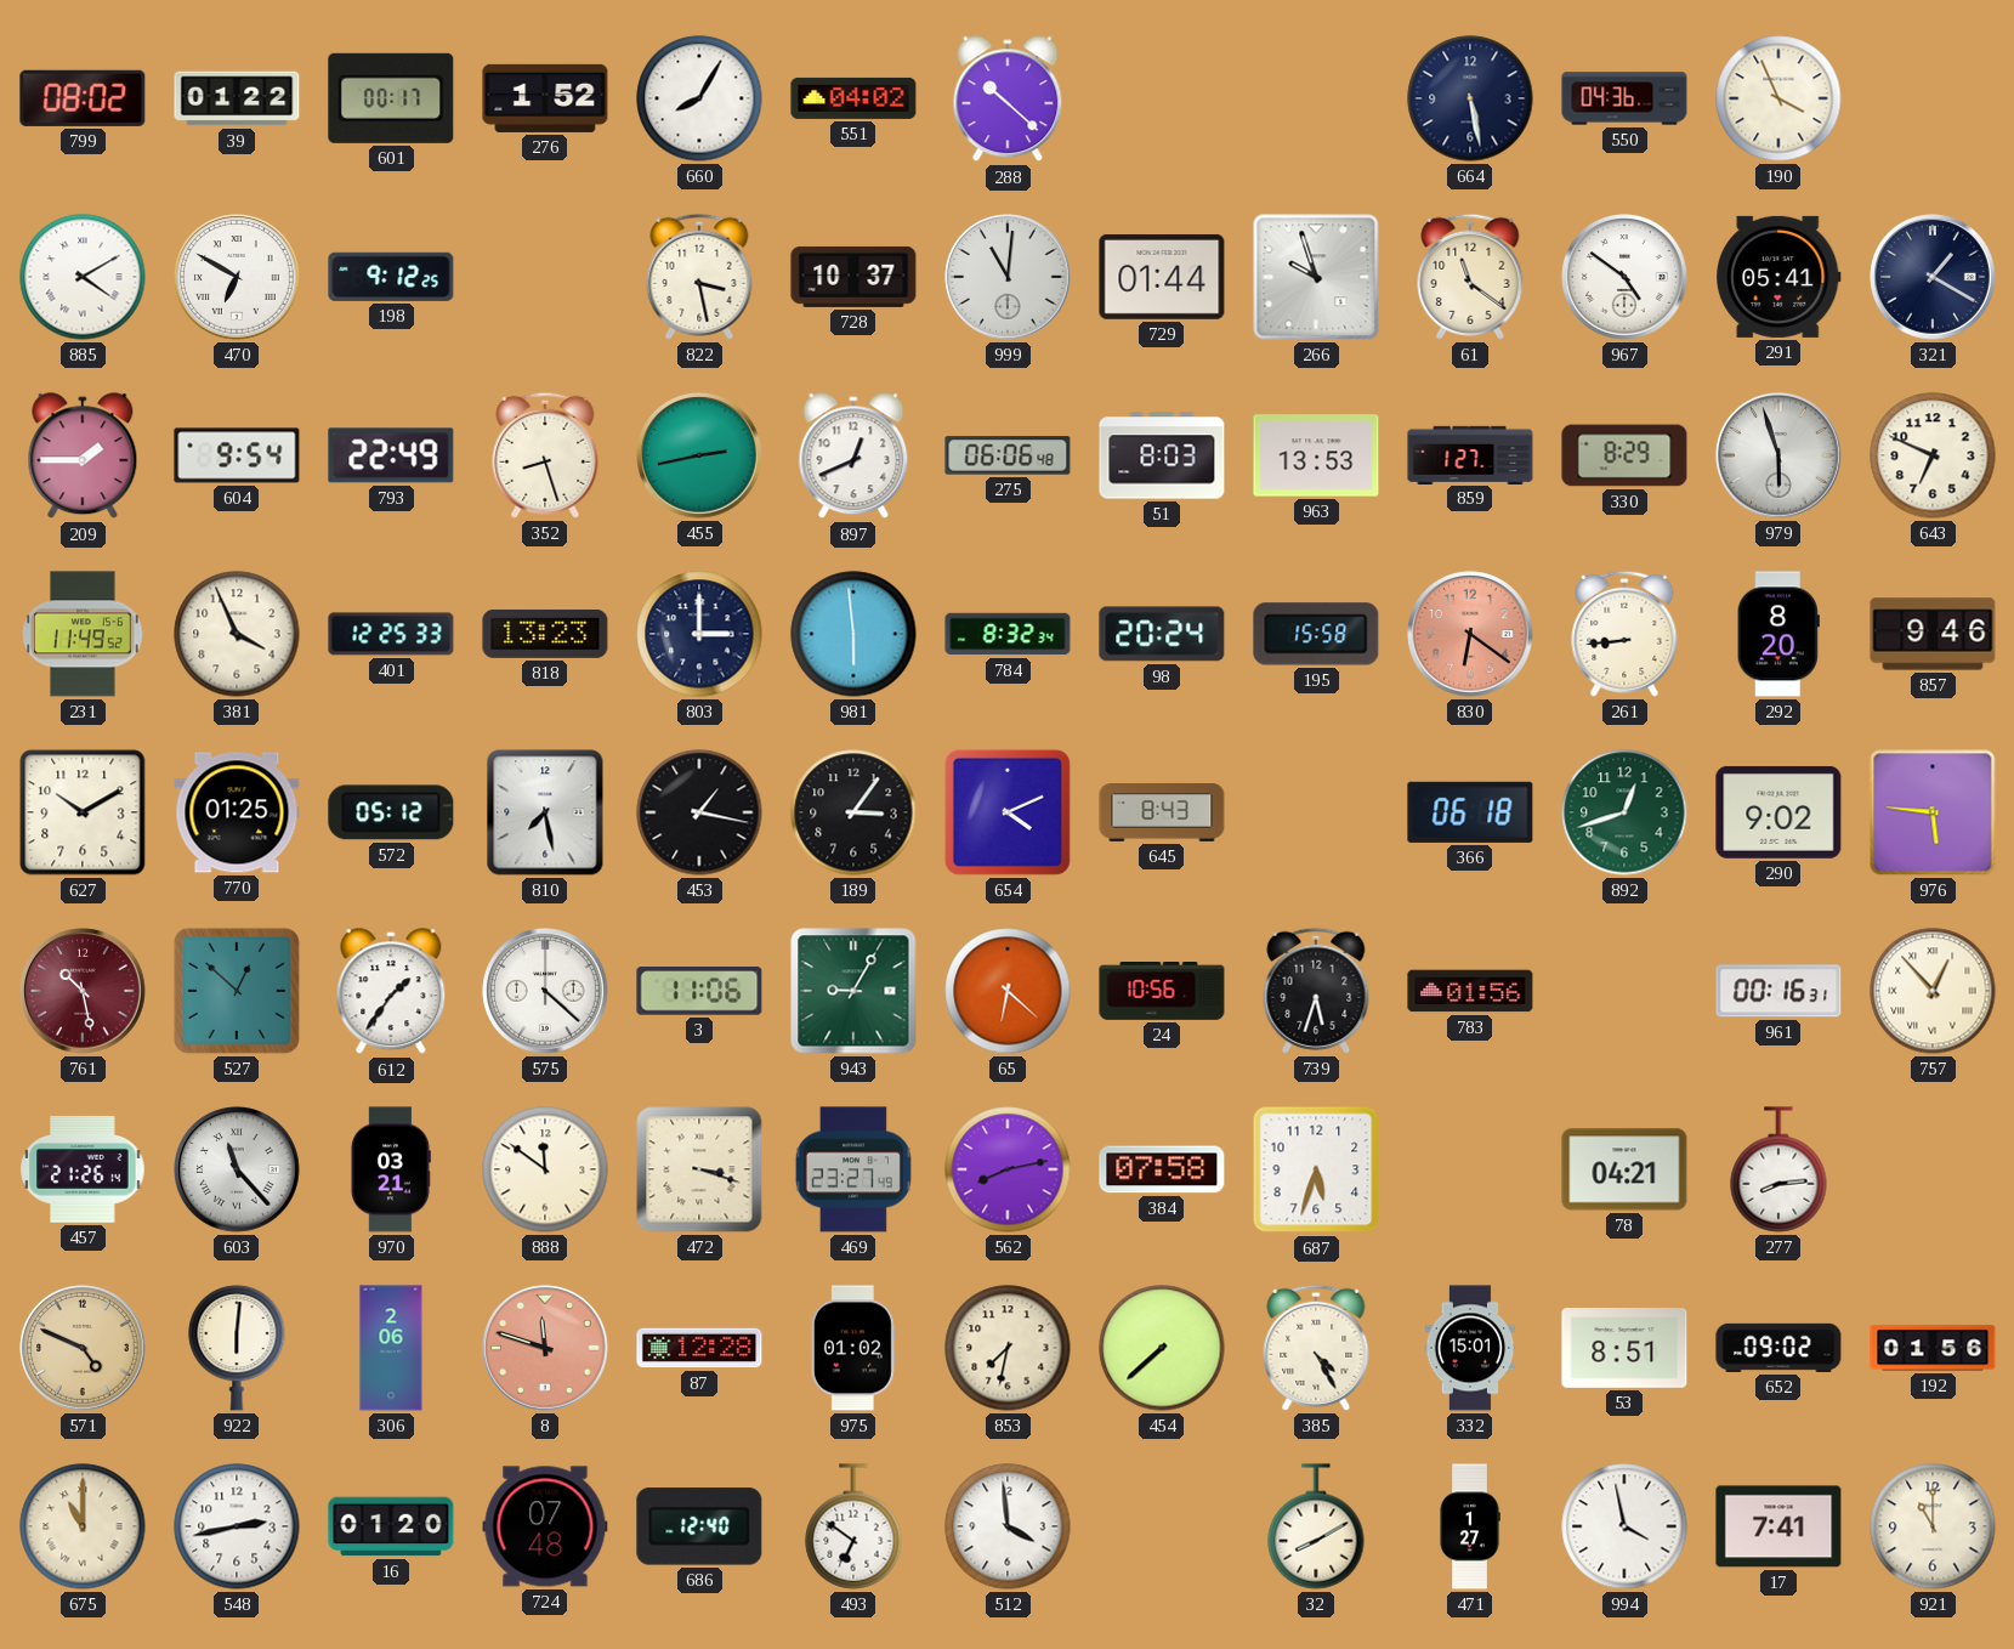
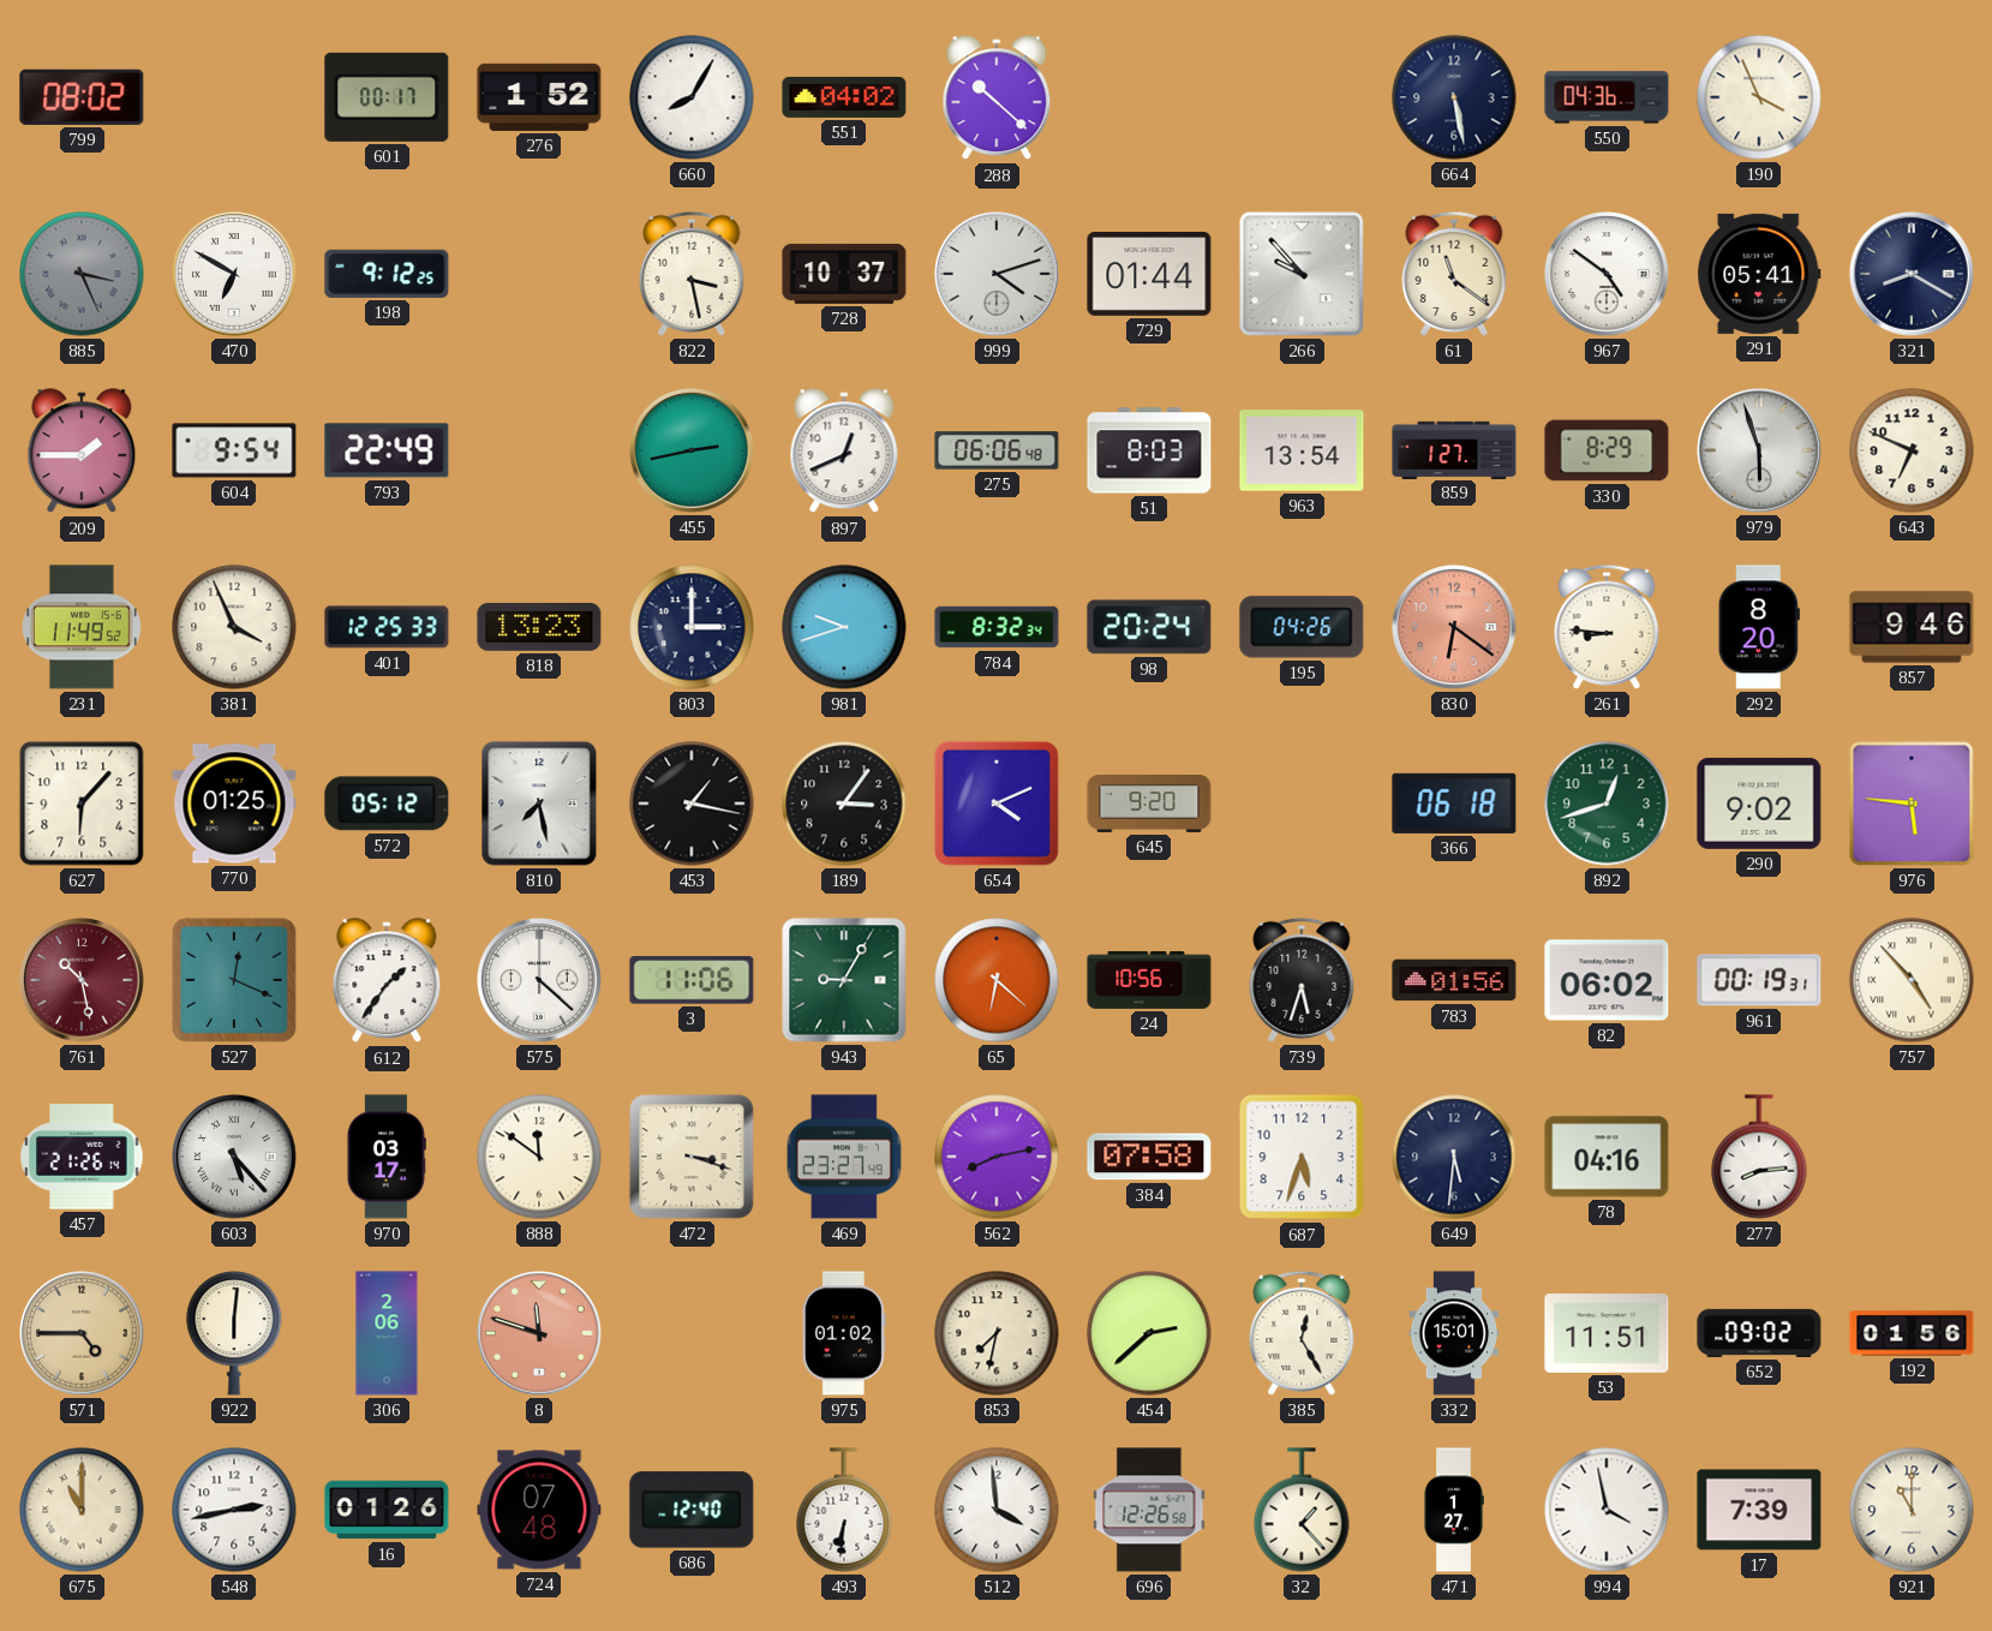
39: 01:22 -> none
885: 4:10 -> 3:26
885 dial: white -> grey
999: 11:01 -> 4:12
266: 9:57 -> 9:53
321: 1:20 -> 8:20
352: 8:27 -> none
963: 13:53 -> 13:54
981: 5:59 -> 9:42
195: 15:58 -> 04:26
261: 8:44 -> 8:46
627: 10:10 -> 6:07
645: 8:43 -> 9:20
527: 12:52 -> 12:19
82: none -> 06:02
961: 00:16 -> 00:19
757: 12:53 -> 4:53
603: 11:23 -> 5:23
970: 03:21 -> 03:17
649: none -> 5:31
78: 04:21 -> 04:16
571: 4:49 -> 4:45
87: 12:28 -> none
454: 7:38 -> 2:38
385: 4:25 -> 12:25
53: 8:51 -> 11:51
16: 01:20 -> 01:26
493: 6:51 -> 6:31
696: none -> 12:26
32: 8:10 -> 1:23
17: 7:41 -> 7:39
